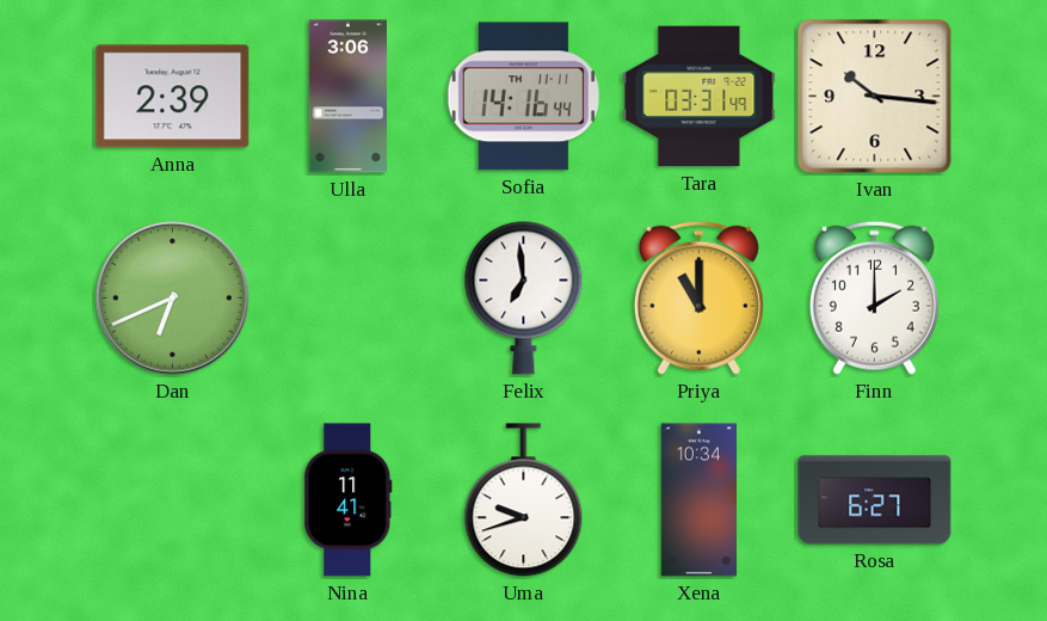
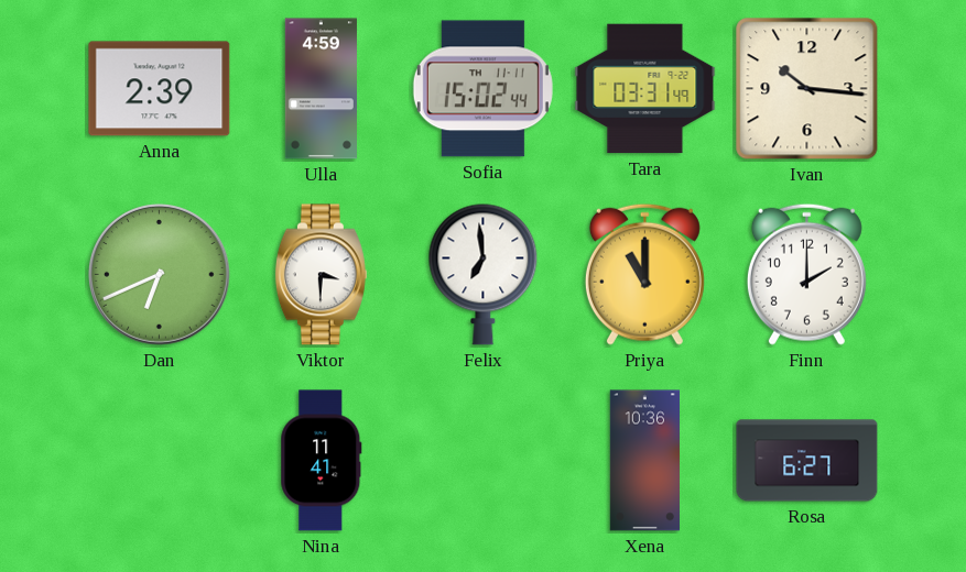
Ulla: 3:06 -> 4:59
Sofia: 14:16 -> 15:02
Viktor: none -> 3:30
Uma: 9:42 -> none
Xena: 10:34 -> 10:36
